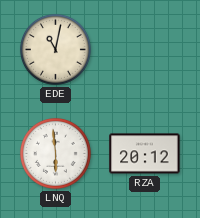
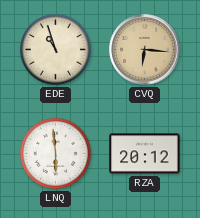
EDE: 11:02 -> 10:57
CVQ: none -> 6:16
